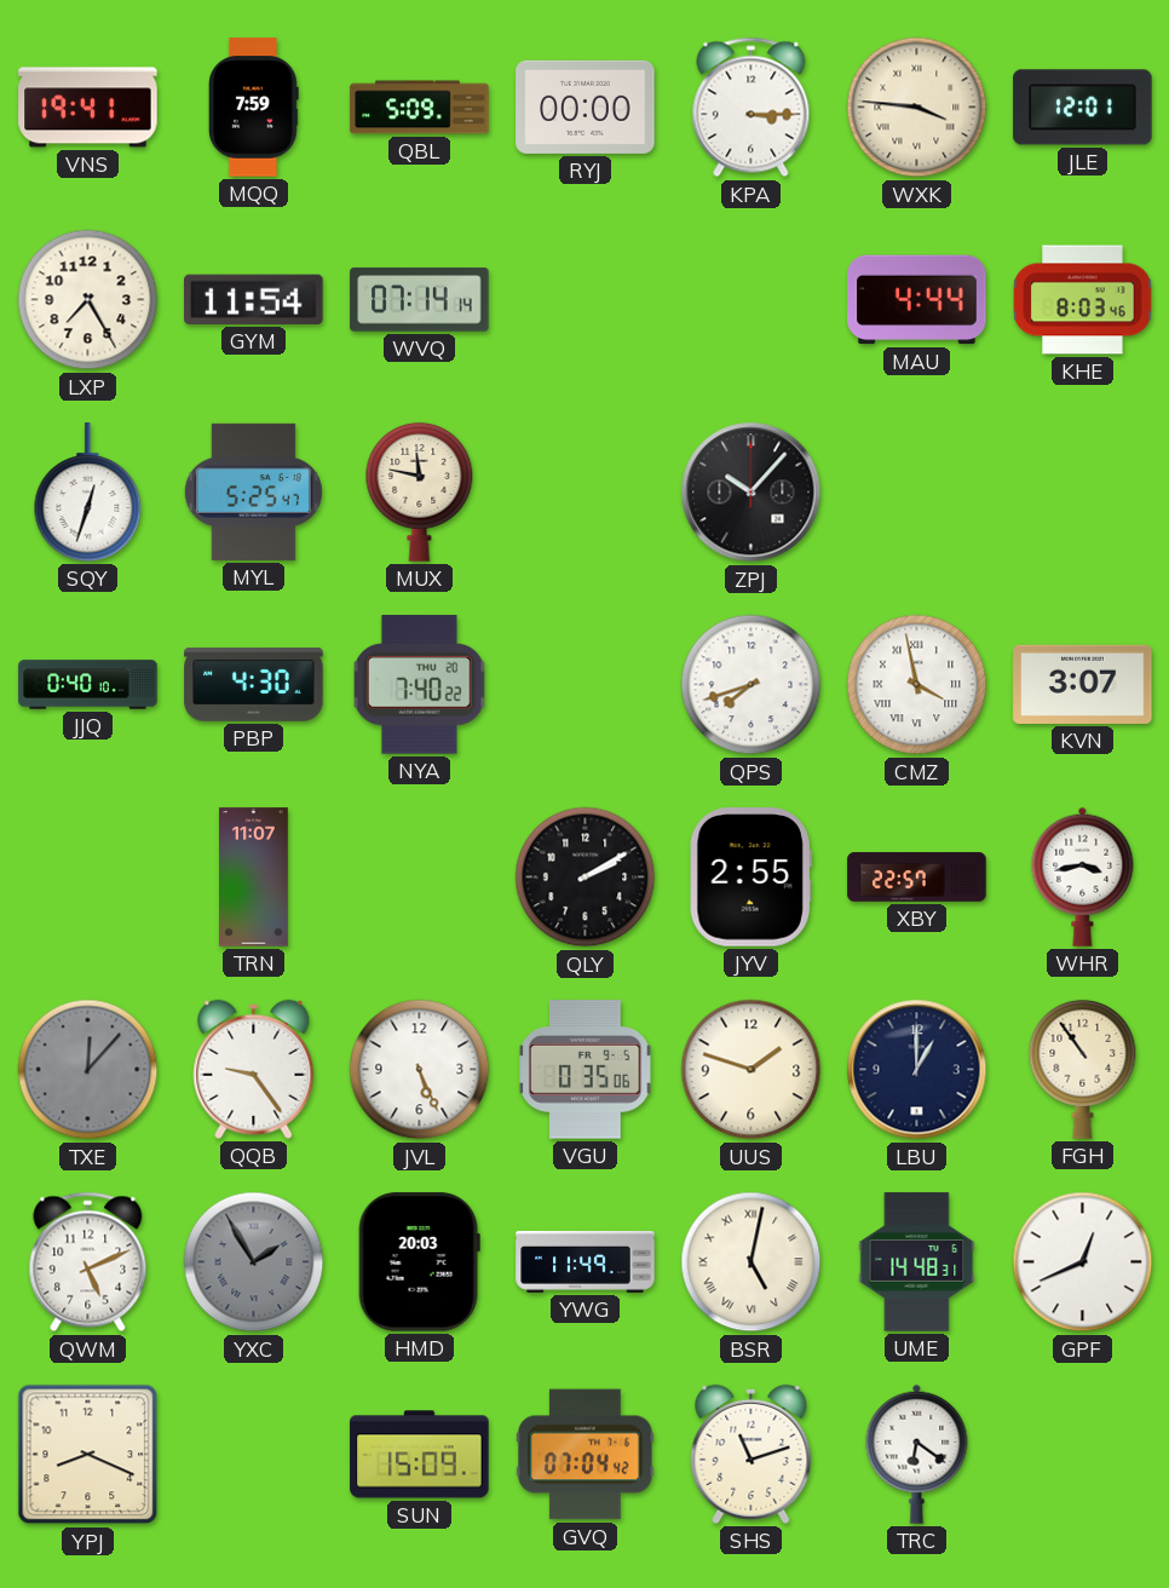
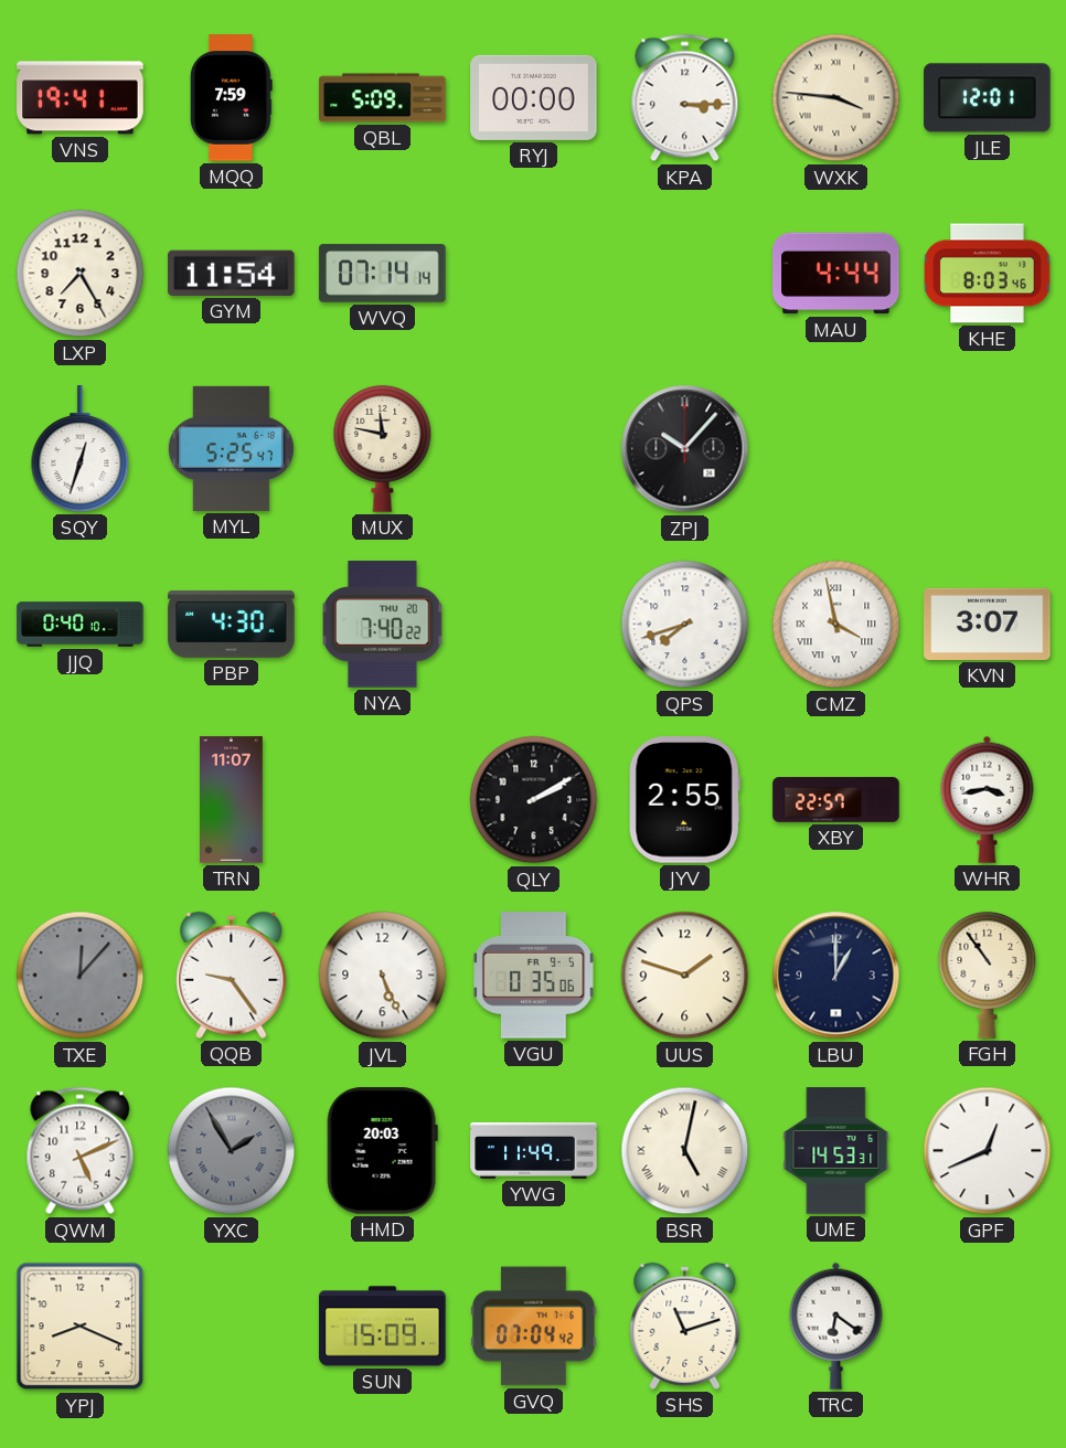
UME: 14:48 -> 14:53
